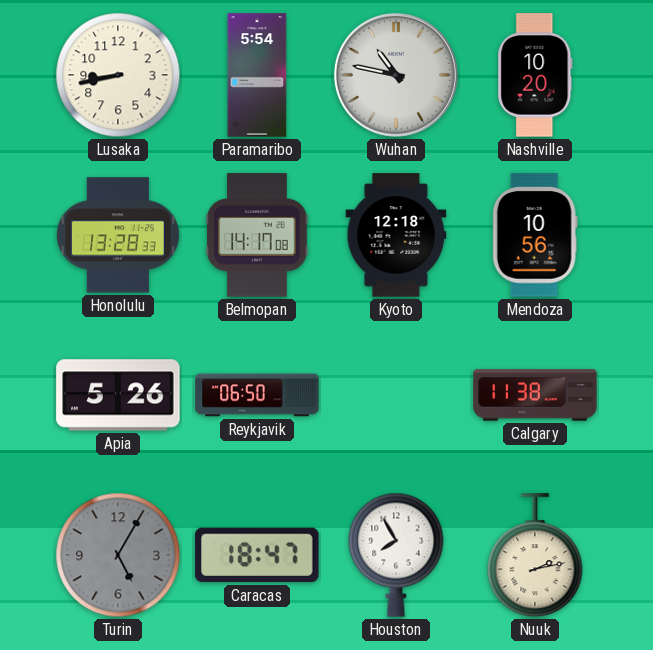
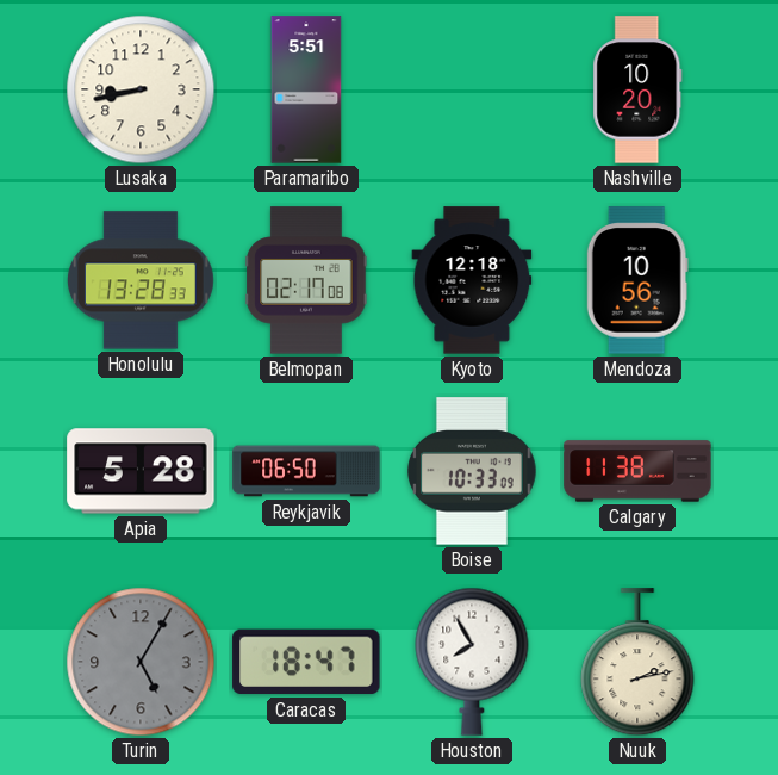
Paramaribo: 5:54 -> 5:51
Wuhan: 10:47 -> none
Belmopan: 14:17 -> 02:17
Apia: 5:26 -> 5:28
Boise: none -> 10:33
